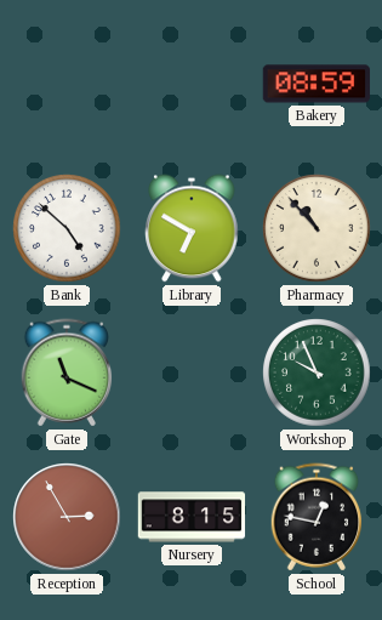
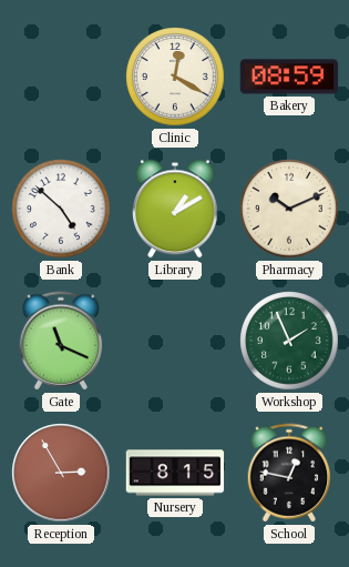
Clinic: none -> 12:20
Library: 6:50 -> 1:10
Pharmacy: 10:53 -> 10:11
Workshop: 9:56 -> 1:56
